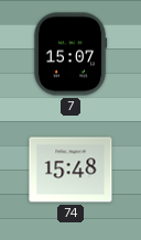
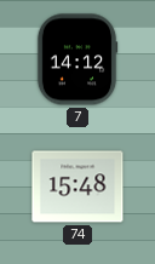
7: 15:07 -> 14:12
